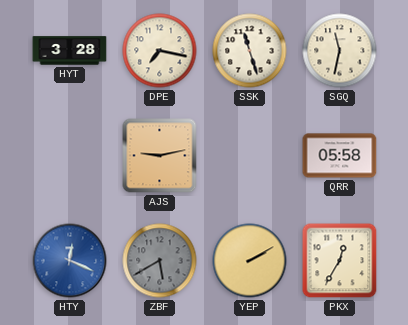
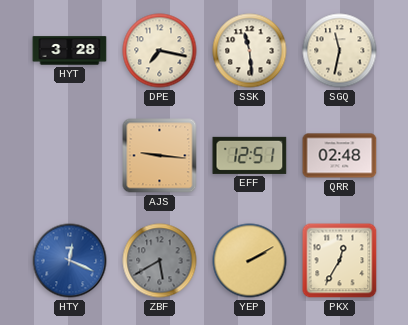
SSK: 11:27 -> 11:29
AJS: 9:13 -> 9:16
EFF: none -> 12:51
QRR: 05:58 -> 02:48
